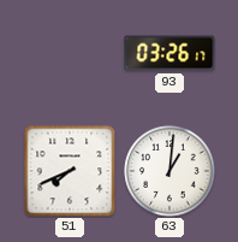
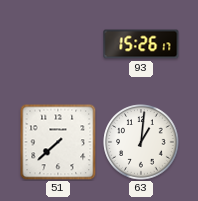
93: 03:26 -> 15:26
51: 7:41 -> 7:38
